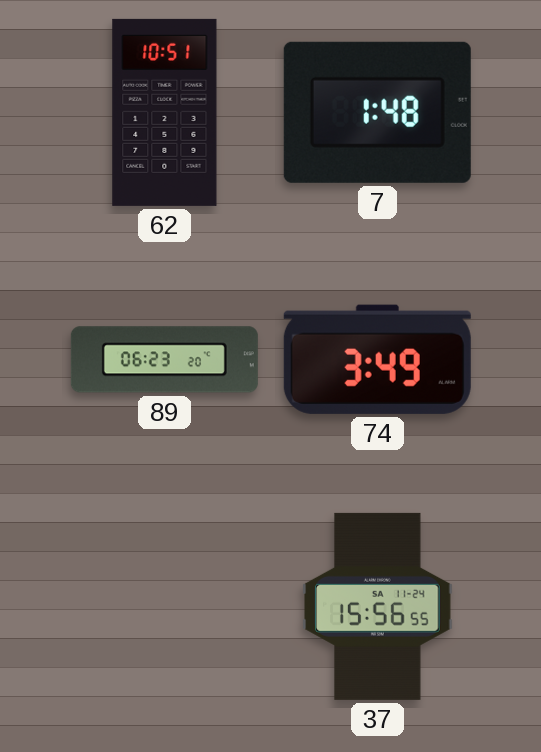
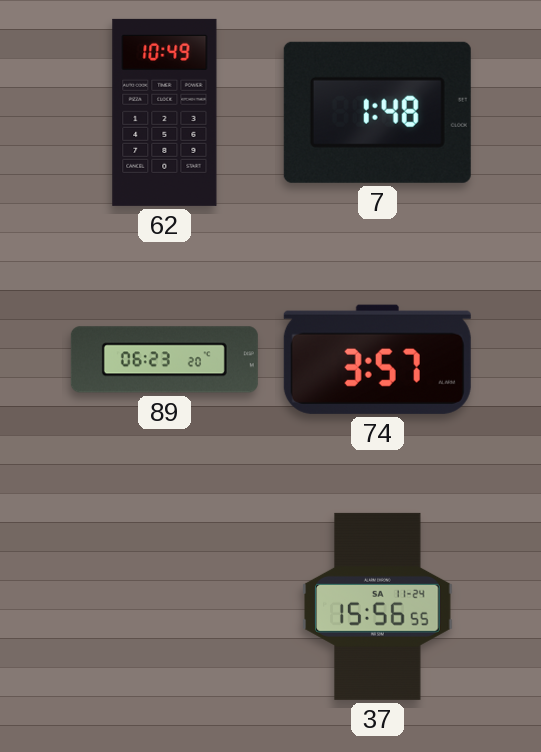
62: 10:51 -> 10:49
74: 3:49 -> 3:57
